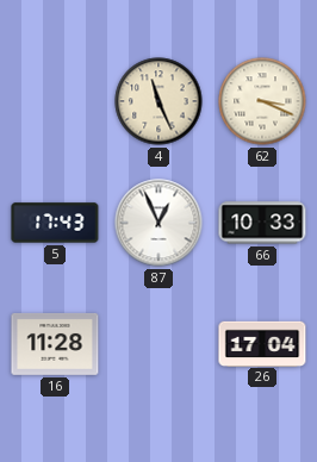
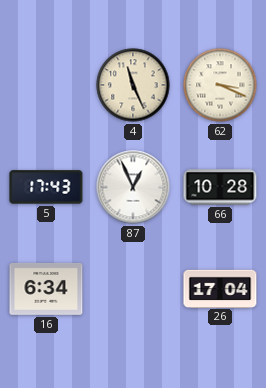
66: 10:33 -> 10:28
16: 11:28 -> 6:34
